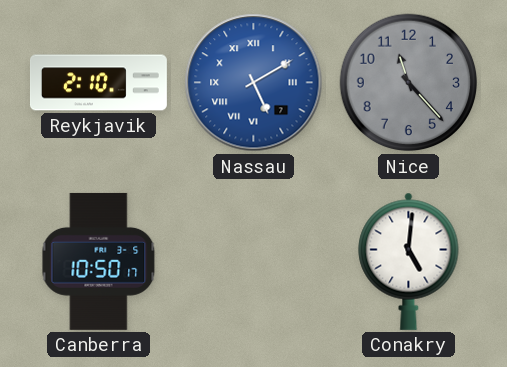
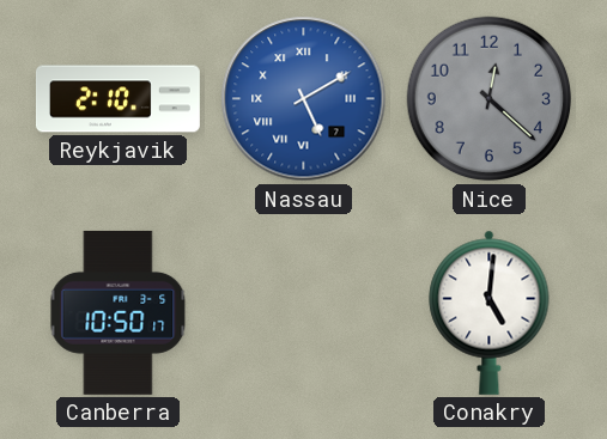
Nice: 11:23 -> 12:22
